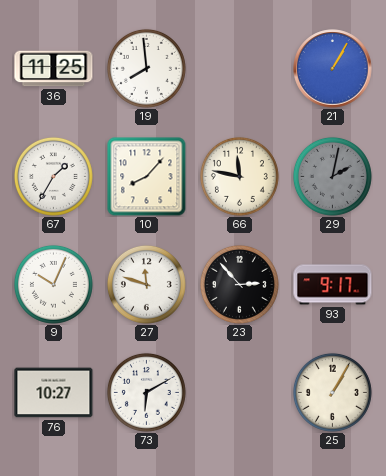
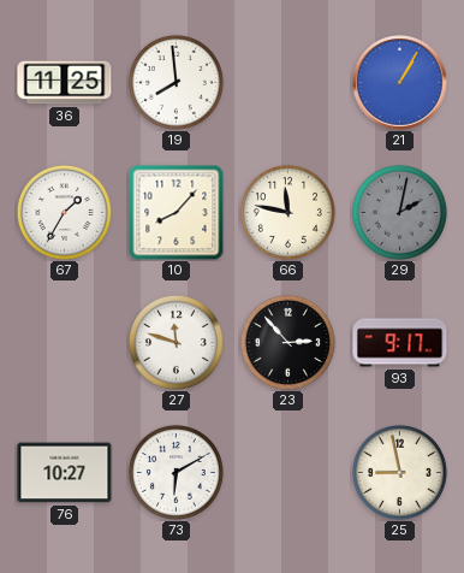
9: 10:04 -> none
25: 1:05 -> 8:58
